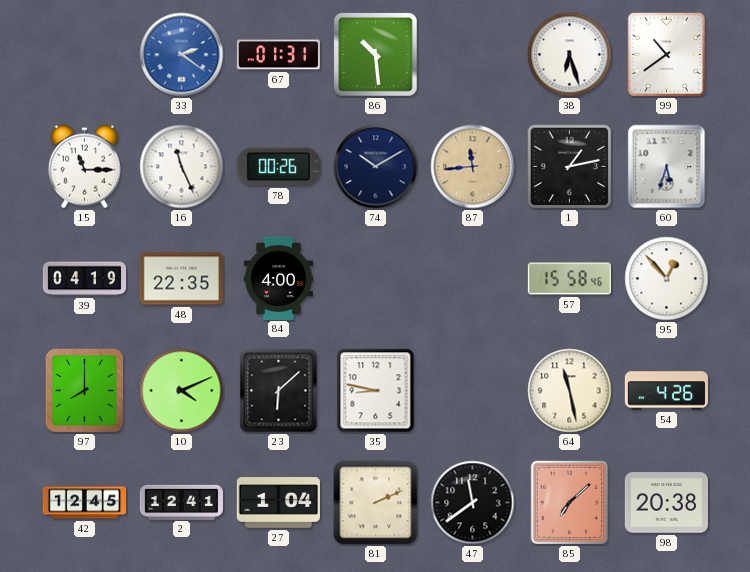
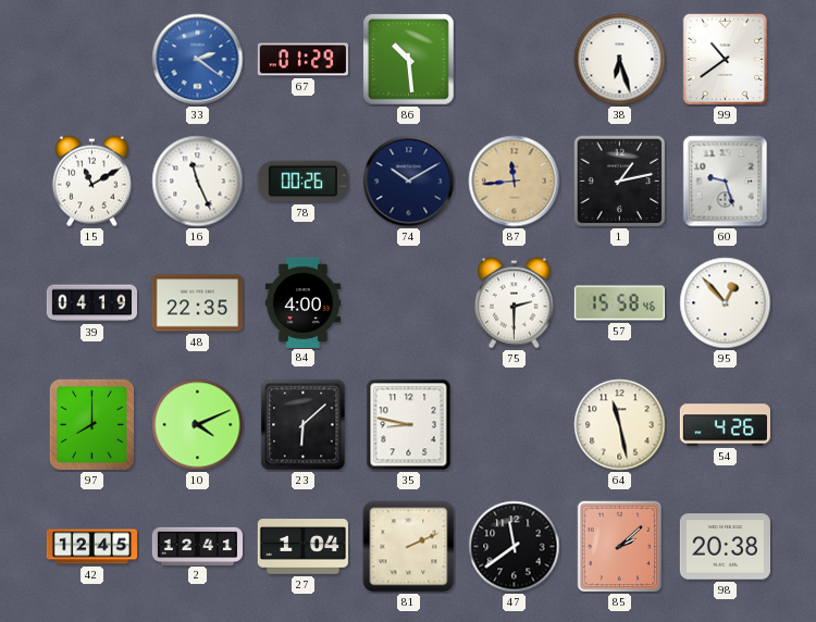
67: 01:31 -> 01:29
15: 11:15 -> 11:10
60: 5:33 -> 9:27
75: none -> 2:30
85: 7:08 -> 2:08
